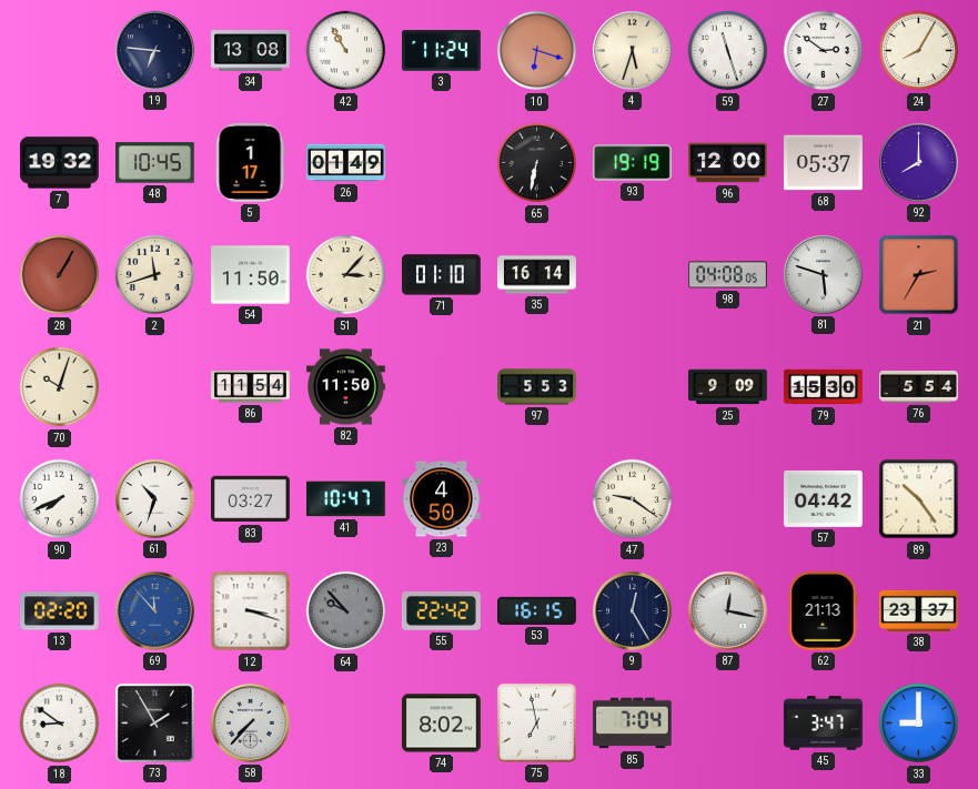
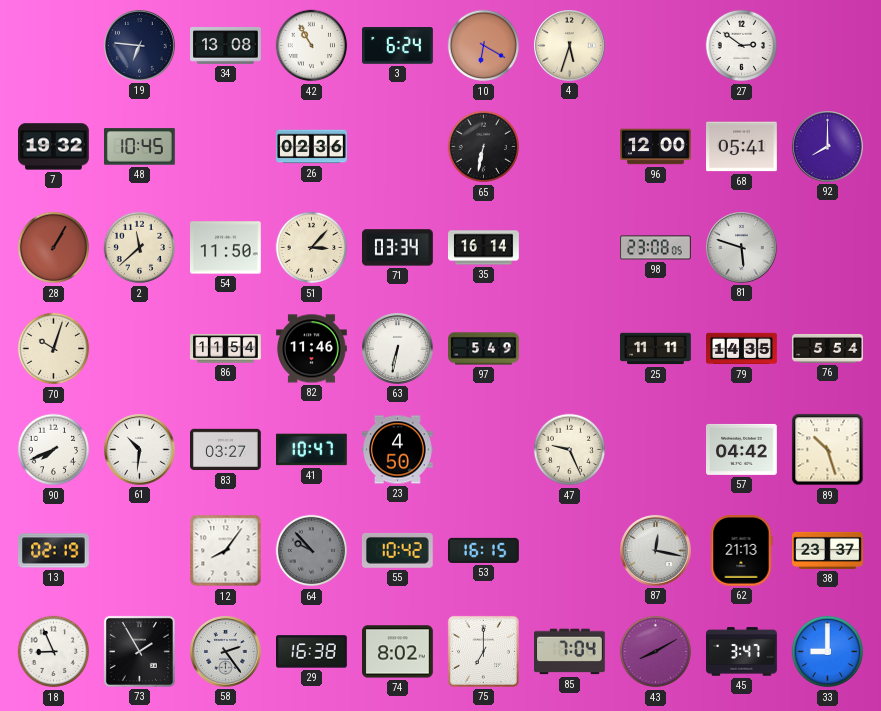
3: 11:24 -> 6:24
10: 6:18 -> 6:20
59: 11:27 -> none
24: 8:05 -> none
5: 1:17 -> none
26: 01:49 -> 02:36
93: 19:19 -> none
68: 05:37 -> 05:41
2: 11:42 -> 11:38
71: 01:10 -> 03:34
98: 04:08 -> 23:08
21: 2:35 -> none
82: 11:50 -> 11:46
63: none -> 6:32
97: 5:53 -> 5:49
25: 9:09 -> 11:11
79: 15:30 -> 14:35
61: 10:33 -> 10:31
47: 9:21 -> 9:26
89: 10:24 -> 10:27
13: 02:20 -> 02:19
69: 11:53 -> none
12: 3:18 -> 8:06
55: 22:42 -> 10:42
9: 12:25 -> none
18: 8:51 -> 8:56
58: 7:37 -> 2:24
29: none -> 16:38
75: 6:58 -> 7:00
43: none -> 8:10
